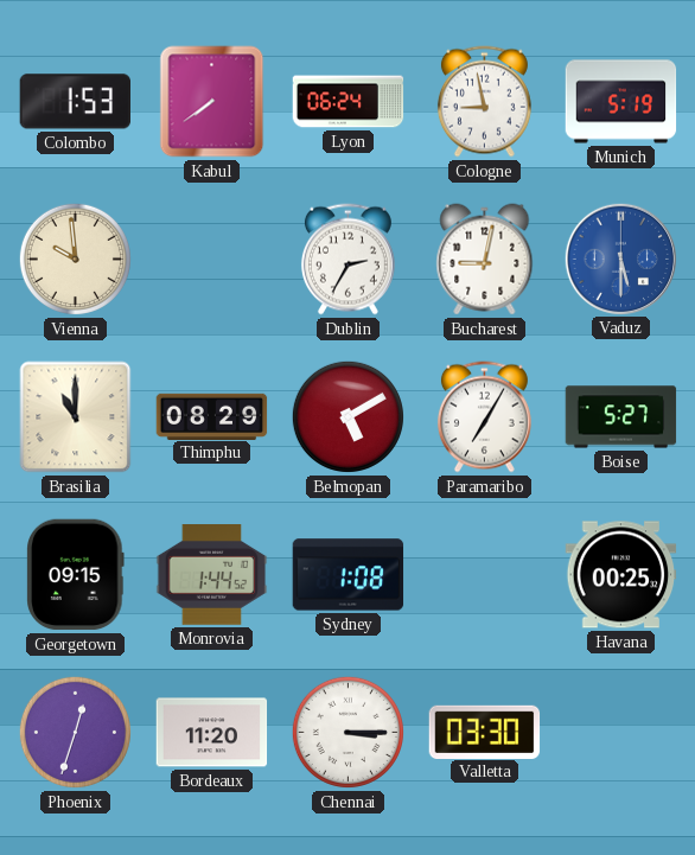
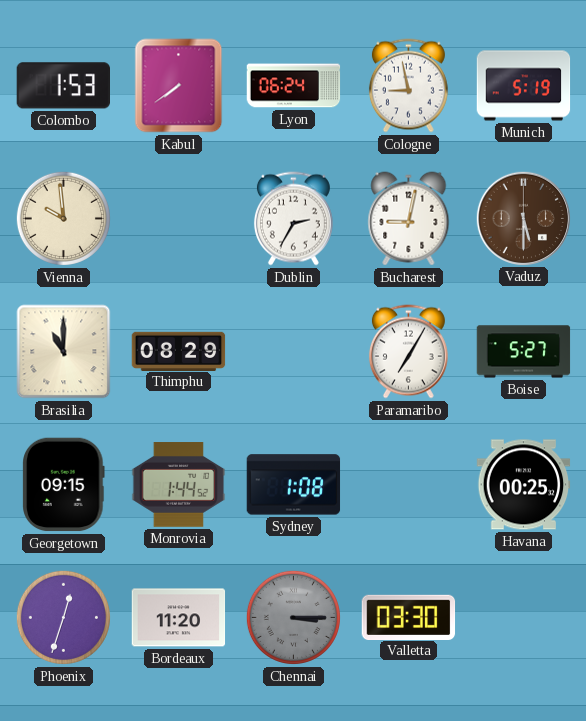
Vaduz dial: blue -> brown
Belmopan: 5:10 -> none
Chennai dial: white -> grey
